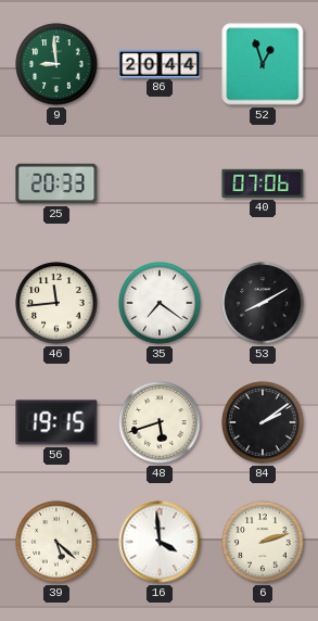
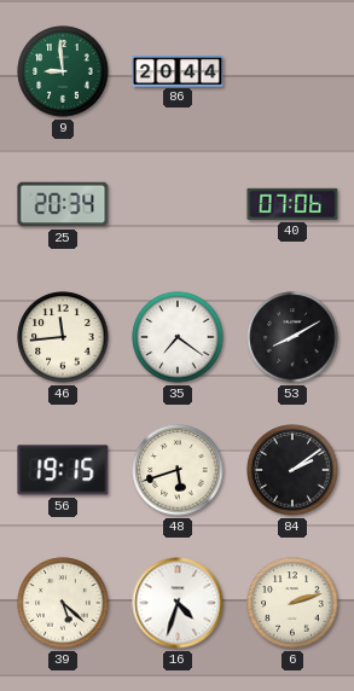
52: 12:57 -> none
25: 20:33 -> 20:34
16: 3:59 -> 4:33
